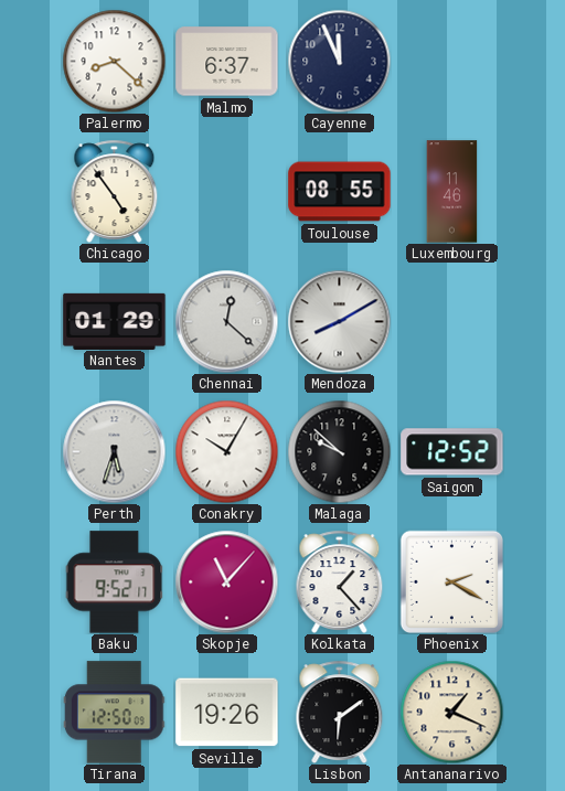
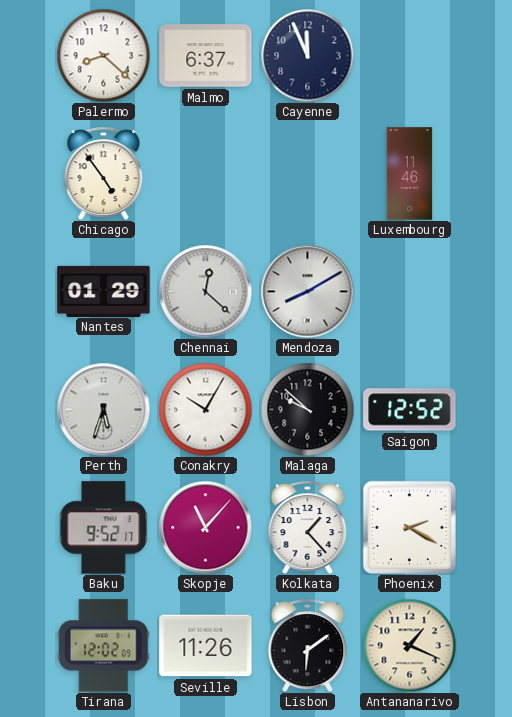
Toulouse: 08:55 -> none
Tirana: 12:50 -> 12:02
Seville: 19:26 -> 11:26
